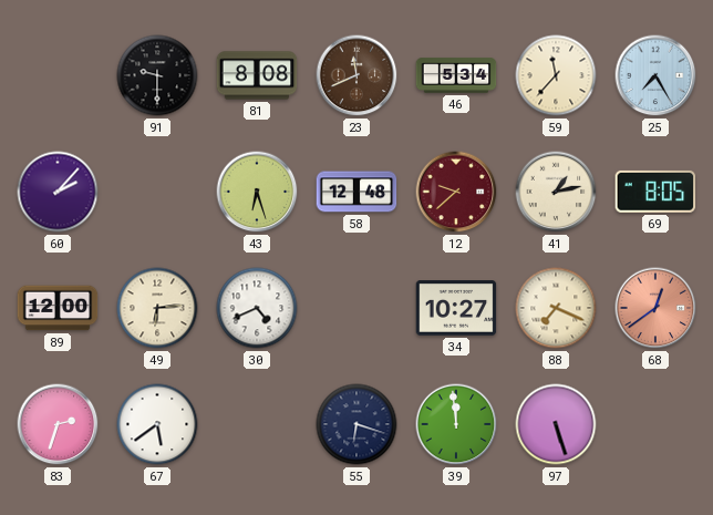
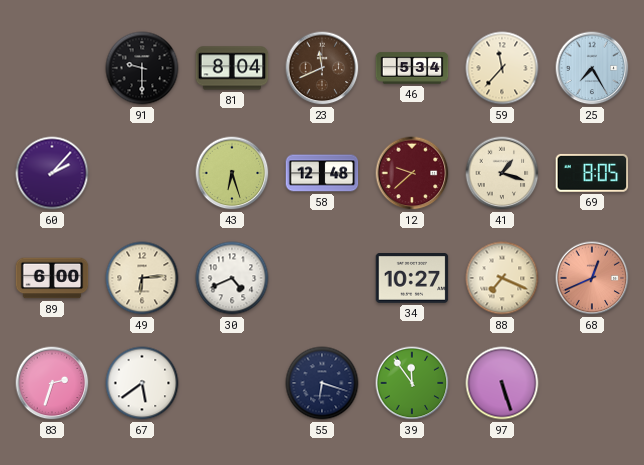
81: 8:08 -> 8:04
41: 1:13 -> 1:18
89: 12:00 -> 6:00
68: 12:39 -> 12:41
39: 11:59 -> 11:54
